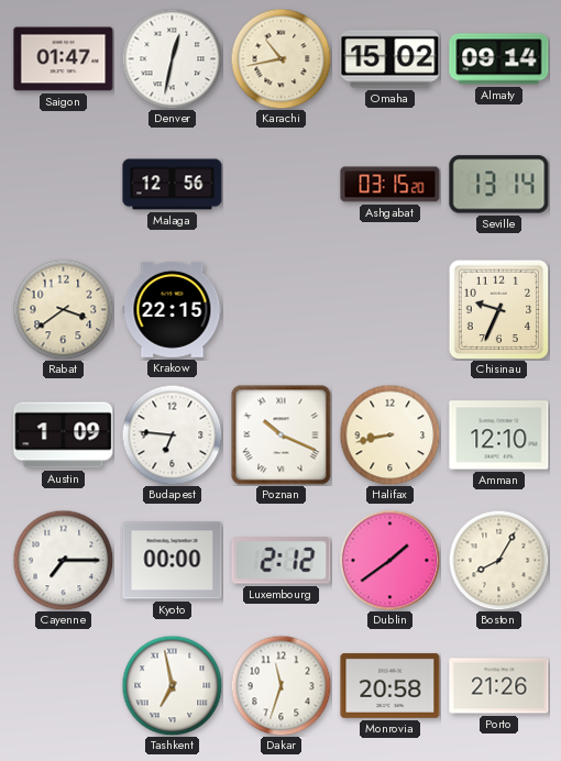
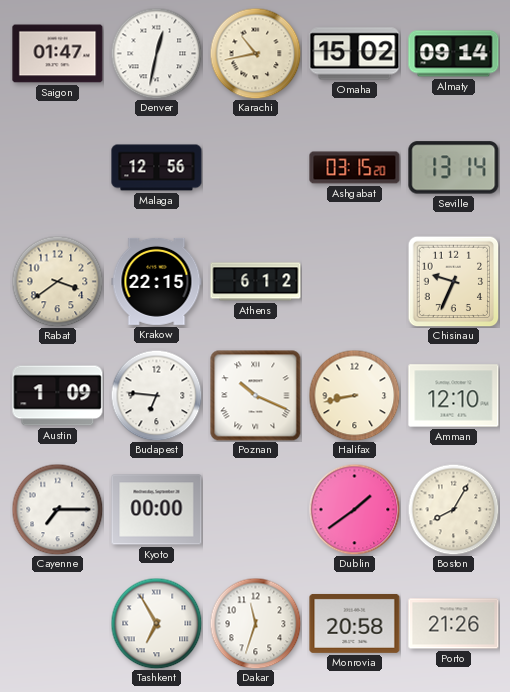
Athens: none -> 6:12
Luxembourg: 2:12 -> none
Tashkent: 6:58 -> 6:55
